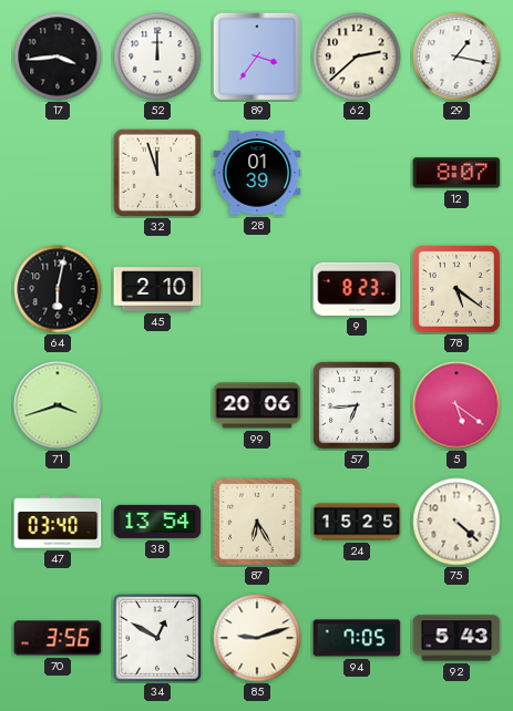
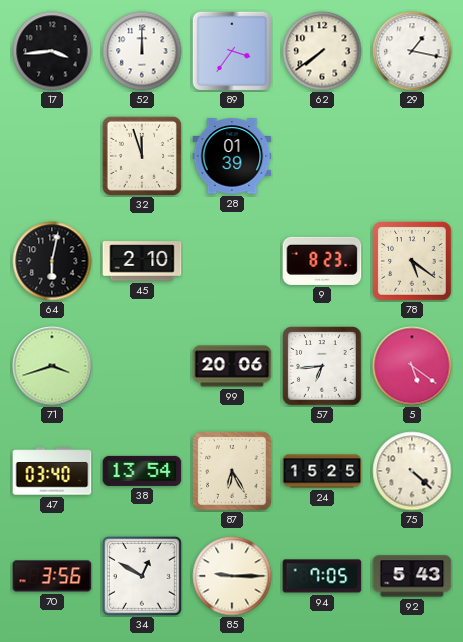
62: 2:38 -> 7:39
12: 8:07 -> none
85: 9:12 -> 9:15
